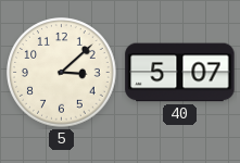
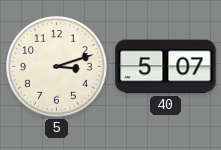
5: 3:08 -> 3:12
